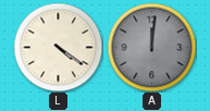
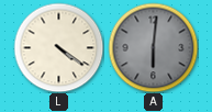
A: 12:01 -> 6:01
